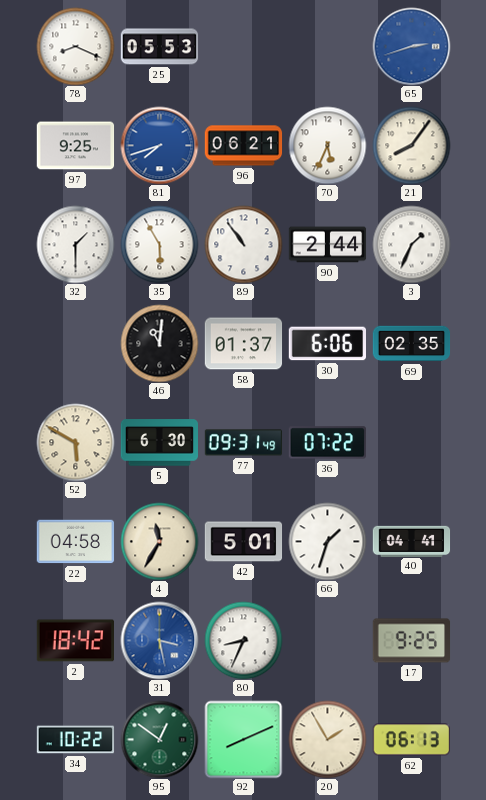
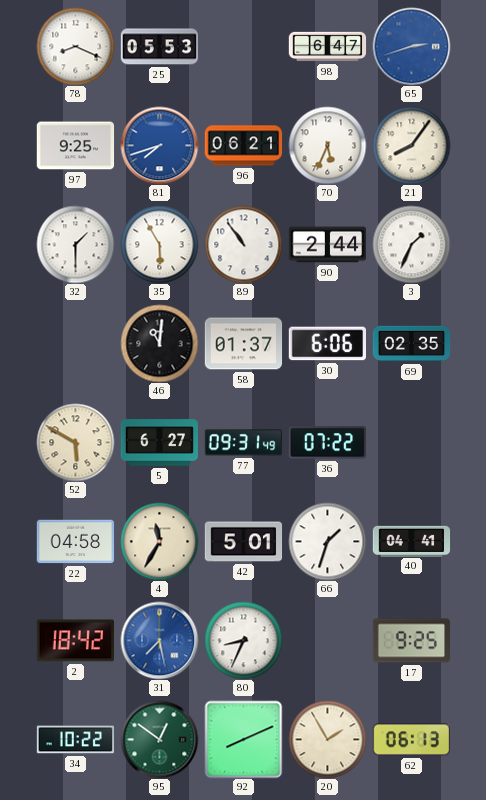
98: none -> 6:47
5: 6:30 -> 6:27
31: 3:28 -> 7:28
